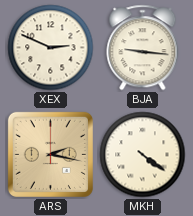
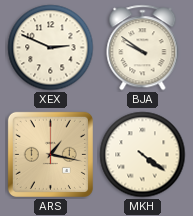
BJA: 9:16 -> 9:51
ARS: 2:17 -> 1:17
